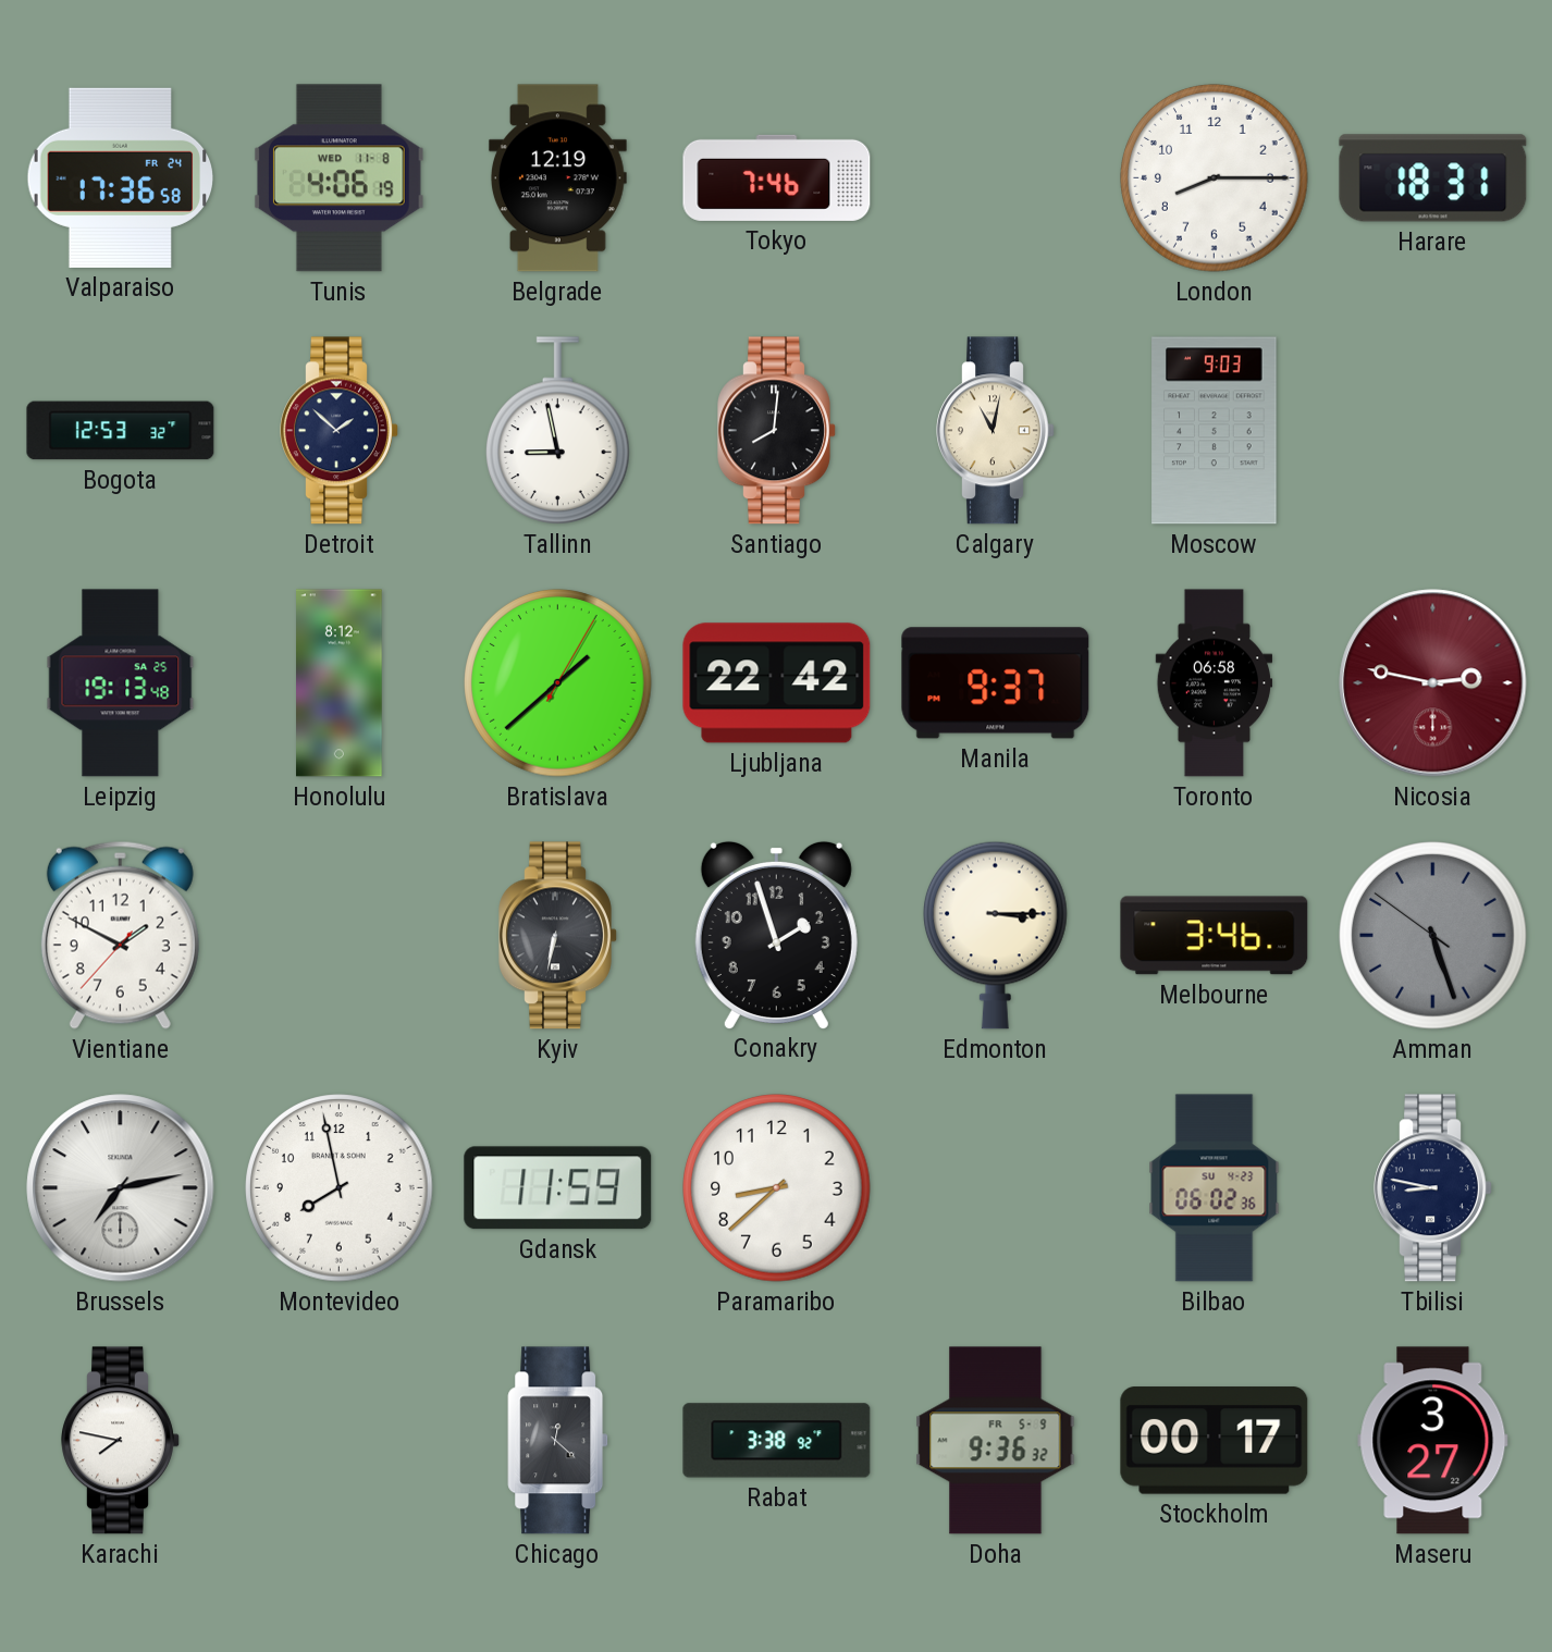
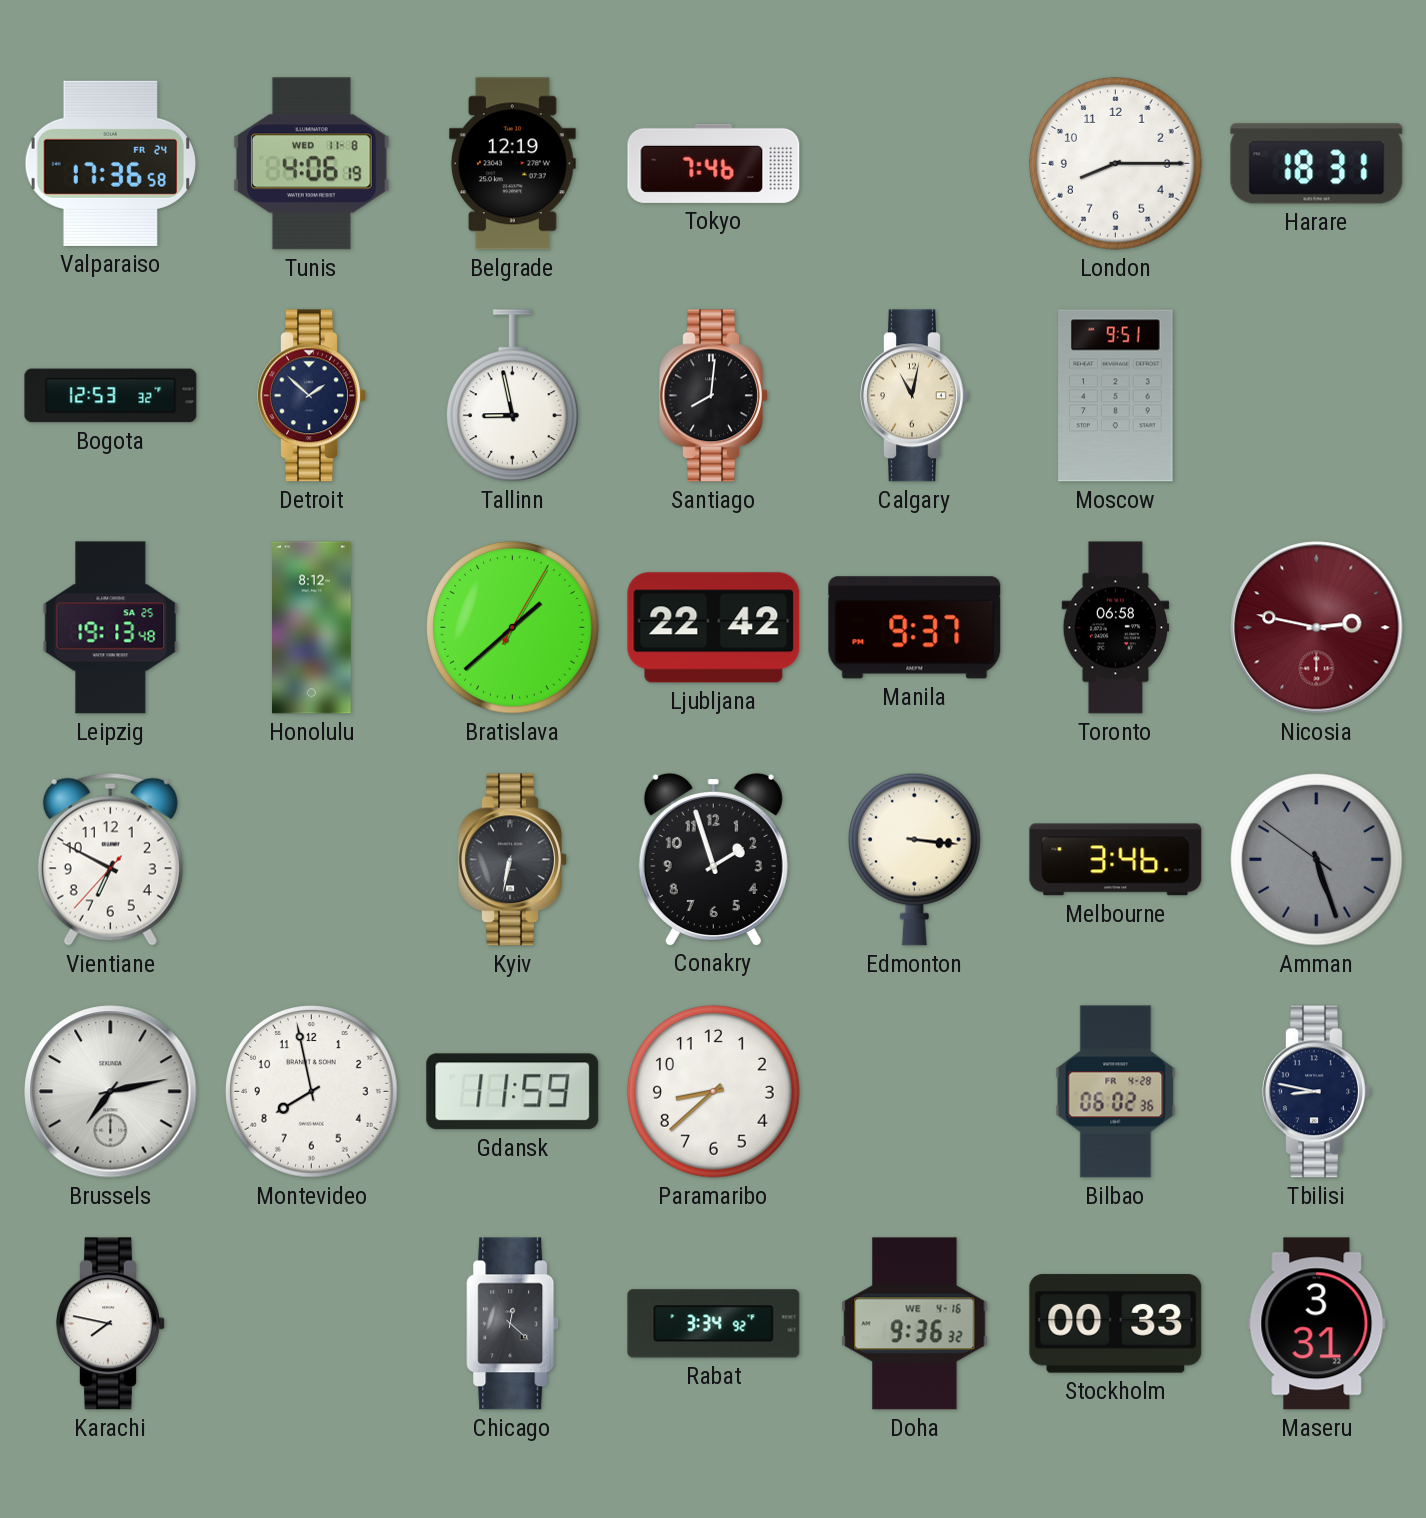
Moscow: 9:03 -> 9:51
Vientiane: 1:49 -> 6:49
Edmonton: 3:15 -> 3:16
Bilbao date: SU 4-23 -> FR 4-28
Rabat: 3:38 -> 3:34
Doha date: FR 5-9 -> WE 4-16
Stockholm: 00:17 -> 00:33
Maseru: 3:27 -> 3:31
